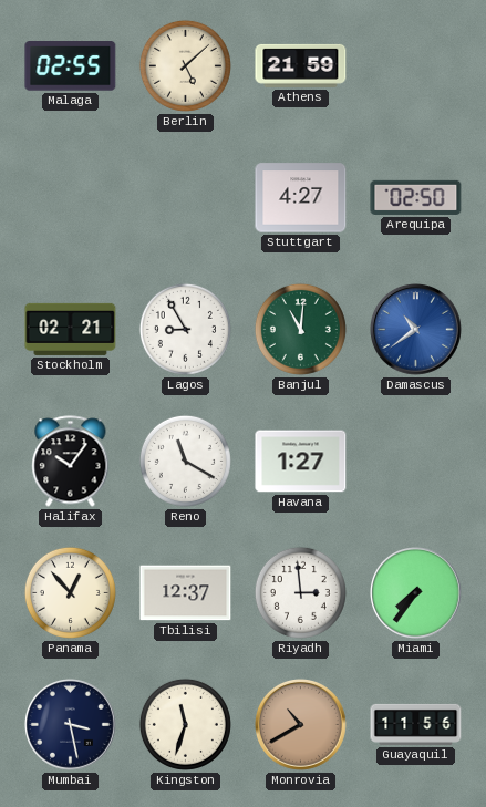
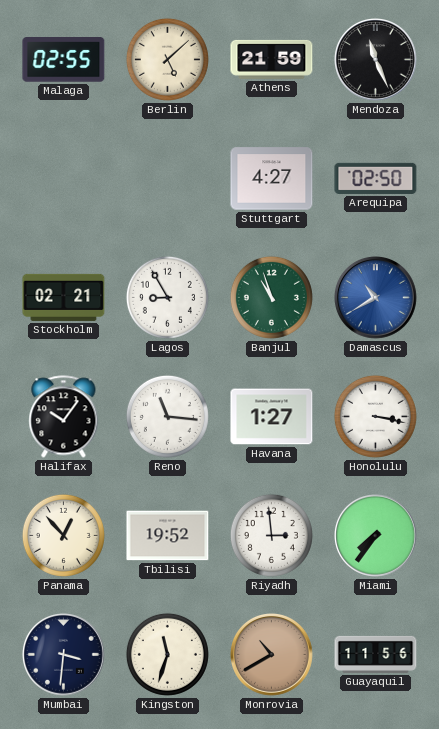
Mendoza: none -> 11:26
Banjul: 11:01 -> 10:57
Damascus: 10:39 -> 10:40
Reno: 11:20 -> 11:16
Honolulu: none -> 3:17
Tbilisi: 12:37 -> 19:52
Mumbai: 3:28 -> 3:31
